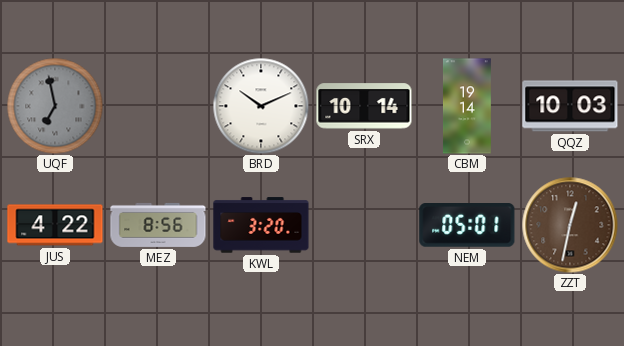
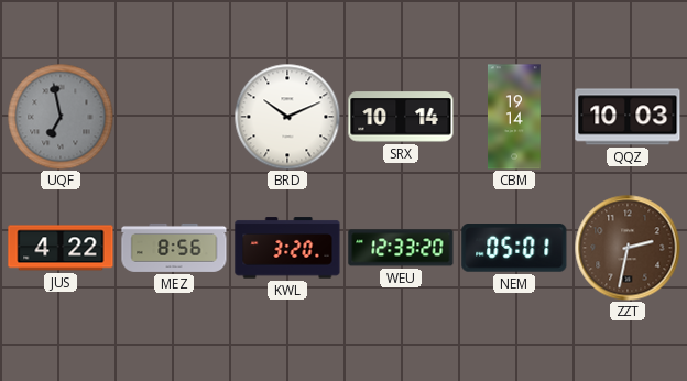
WEU: none -> 12:33
ZZT: 12:32 -> 2:32
